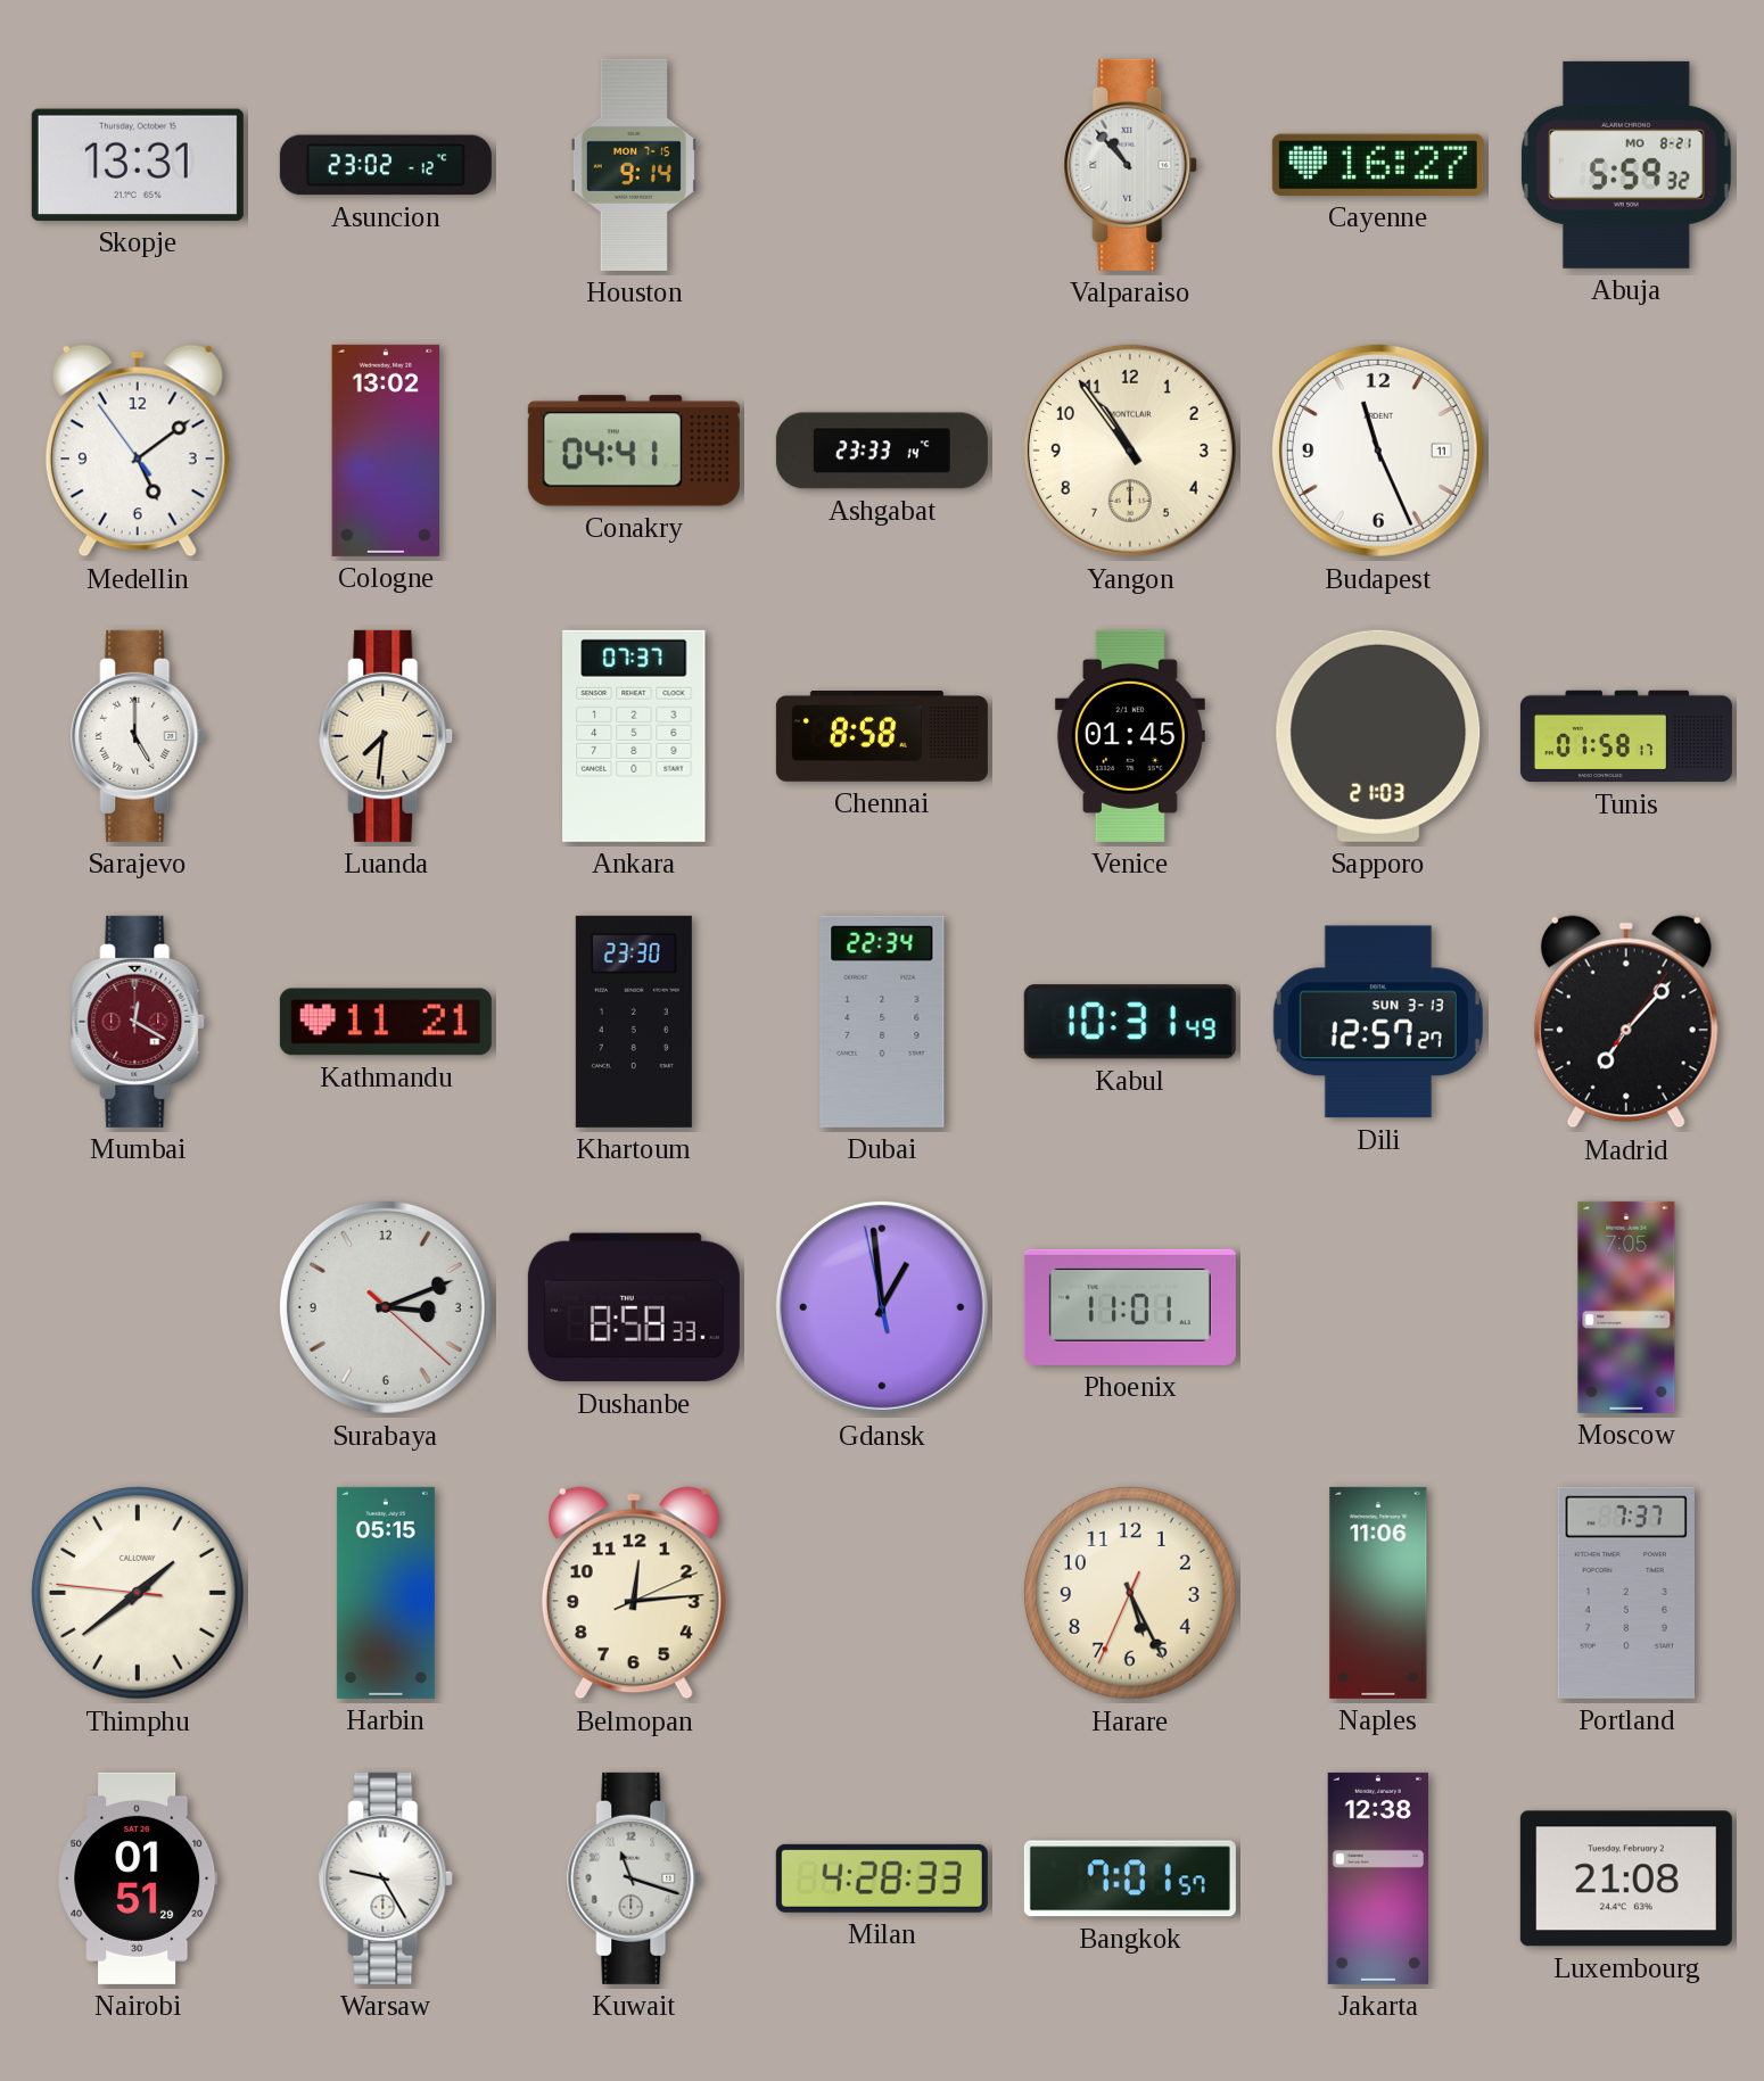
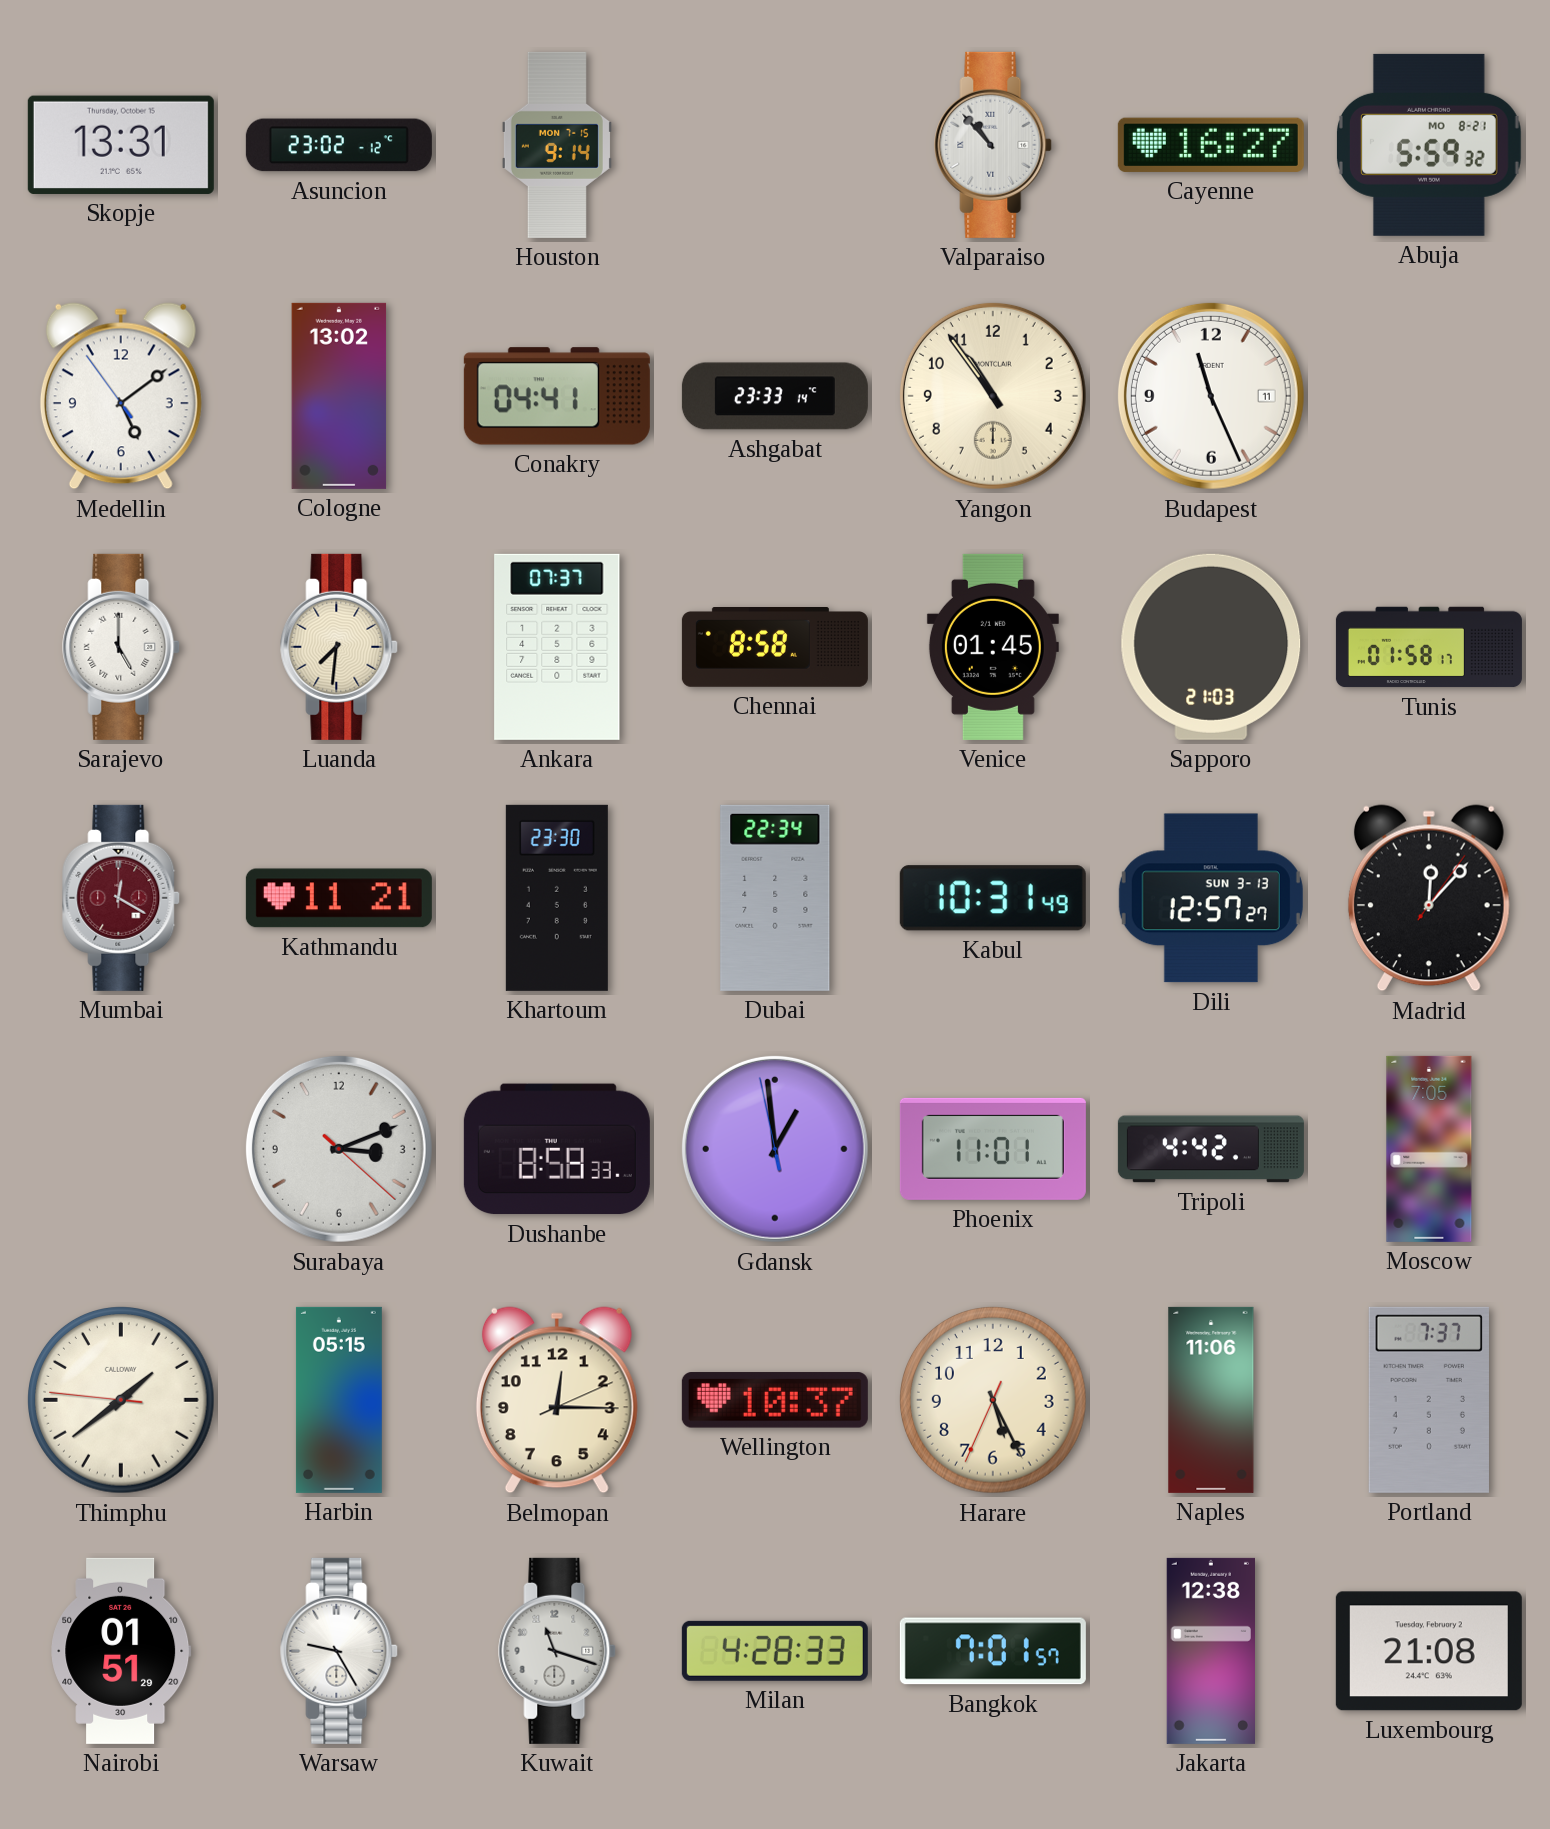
Madrid: 7:07 -> 12:07
Tripoli: none -> 4:42
Belmopan: 12:14 -> 12:15
Wellington: none -> 10:37
